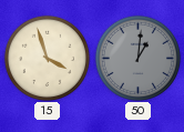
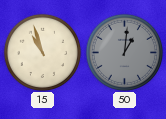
15: 3:57 -> 10:57
